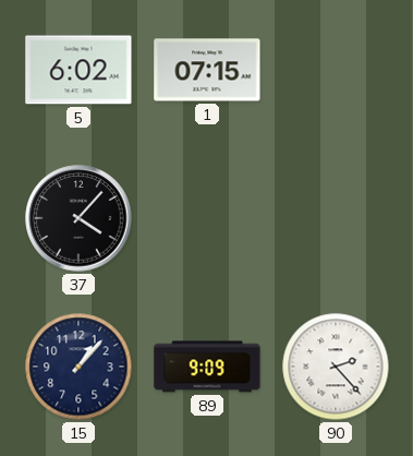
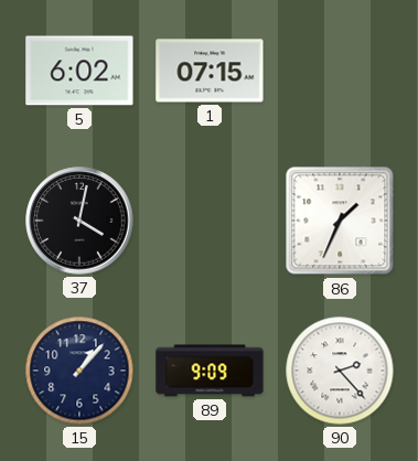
37: 4:07 -> 4:02
86: none -> 1:34
